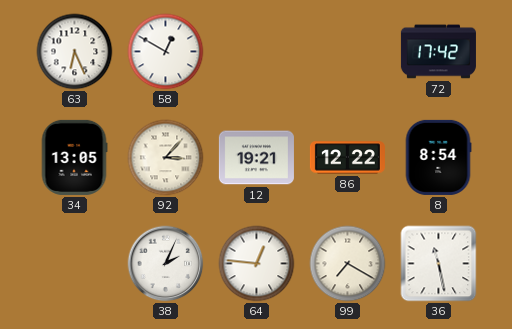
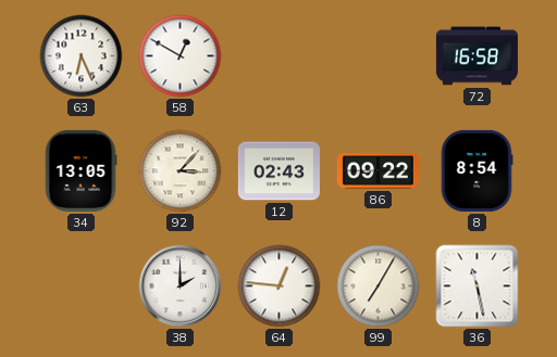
72: 17:42 -> 16:58
12: 19:21 -> 02:43
86: 12:22 -> 09:22
38: 2:04 -> 2:00
99: 7:20 -> 7:05
